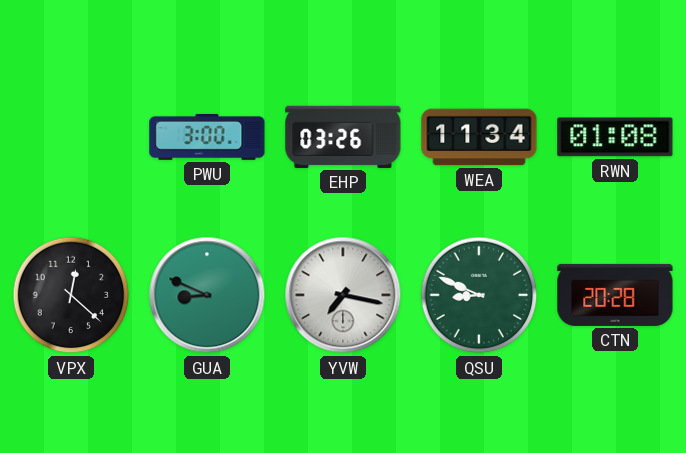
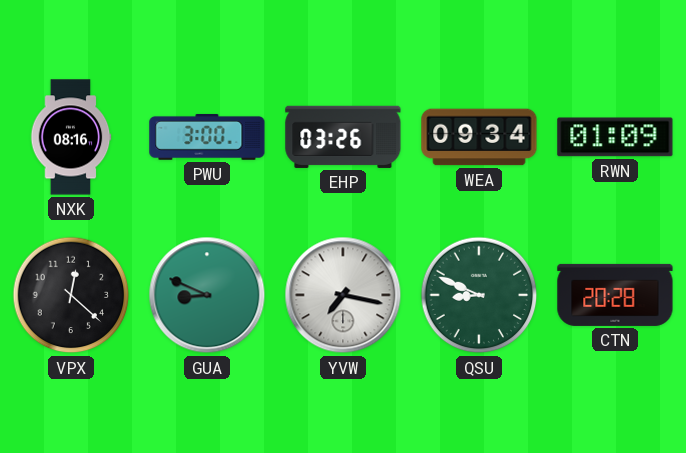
NXK: none -> 08:16
WEA: 11:34 -> 09:34
RWN: 01:08 -> 01:09
